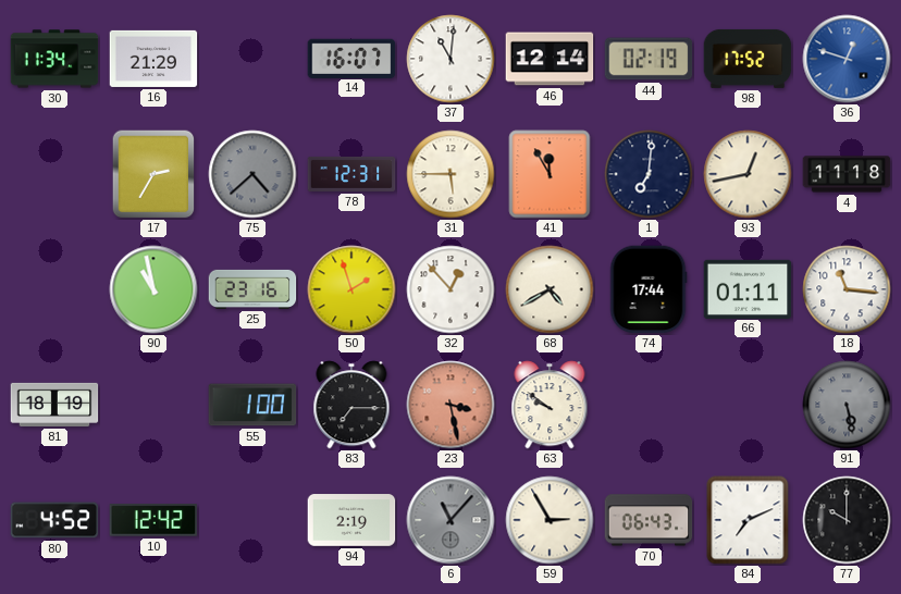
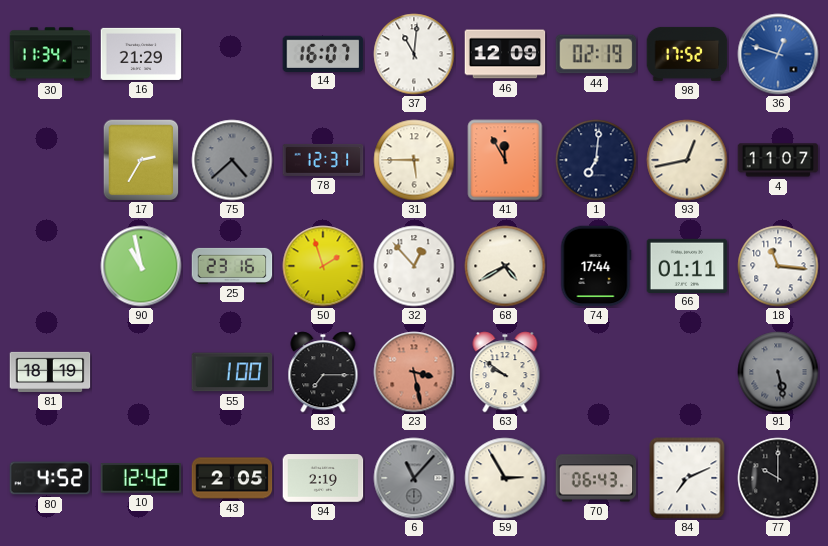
46: 12:14 -> 12:09
4: 11:18 -> 11:07
43: none -> 2:05
